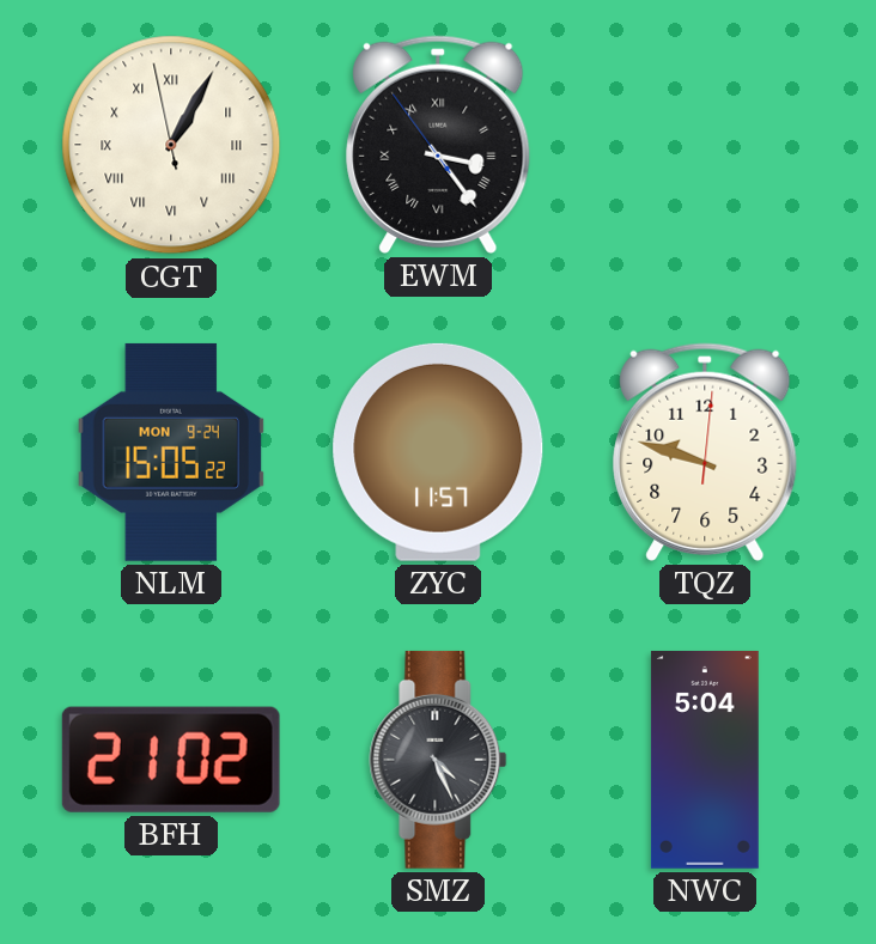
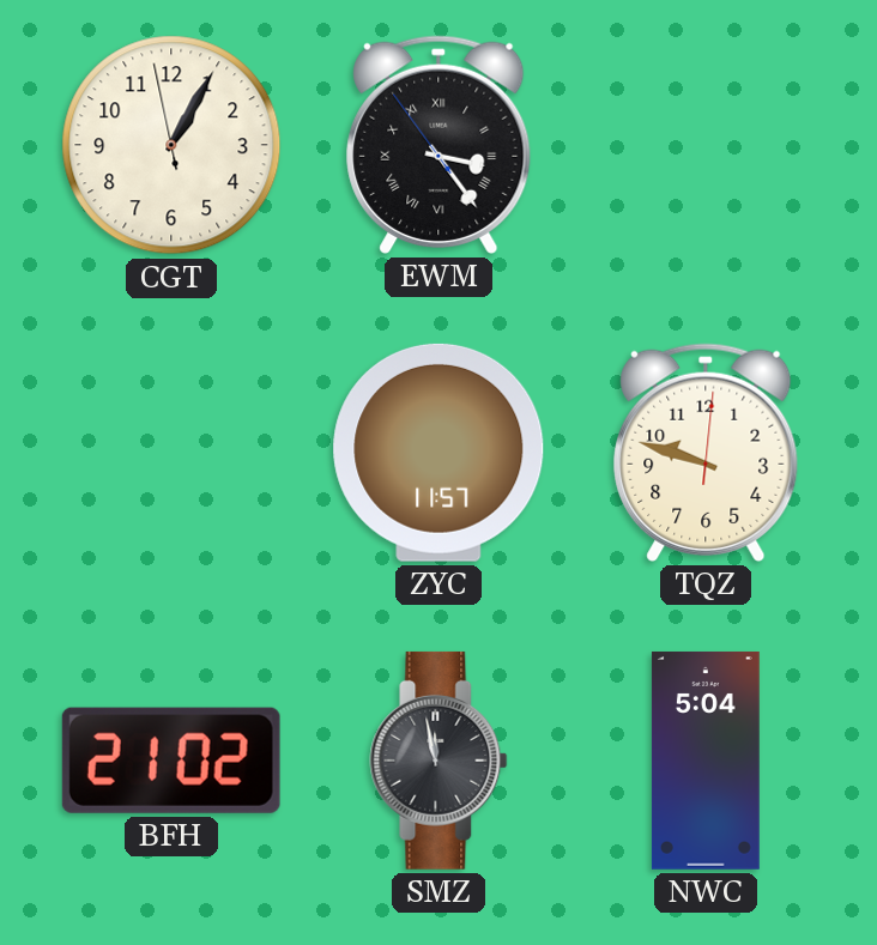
CGT numerals: Roman -> Arabic
NLM: 15:05 -> none
SMZ: 4:26 -> 11:58
